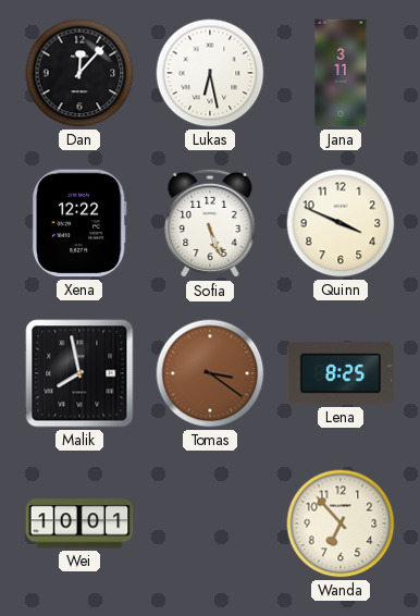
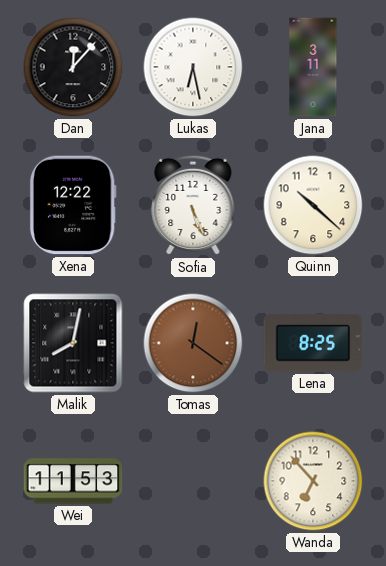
Quinn: 3:49 -> 10:22
Malik: 7:58 -> 8:02
Tomas: 3:21 -> 12:21
Wei: 10:01 -> 11:53
